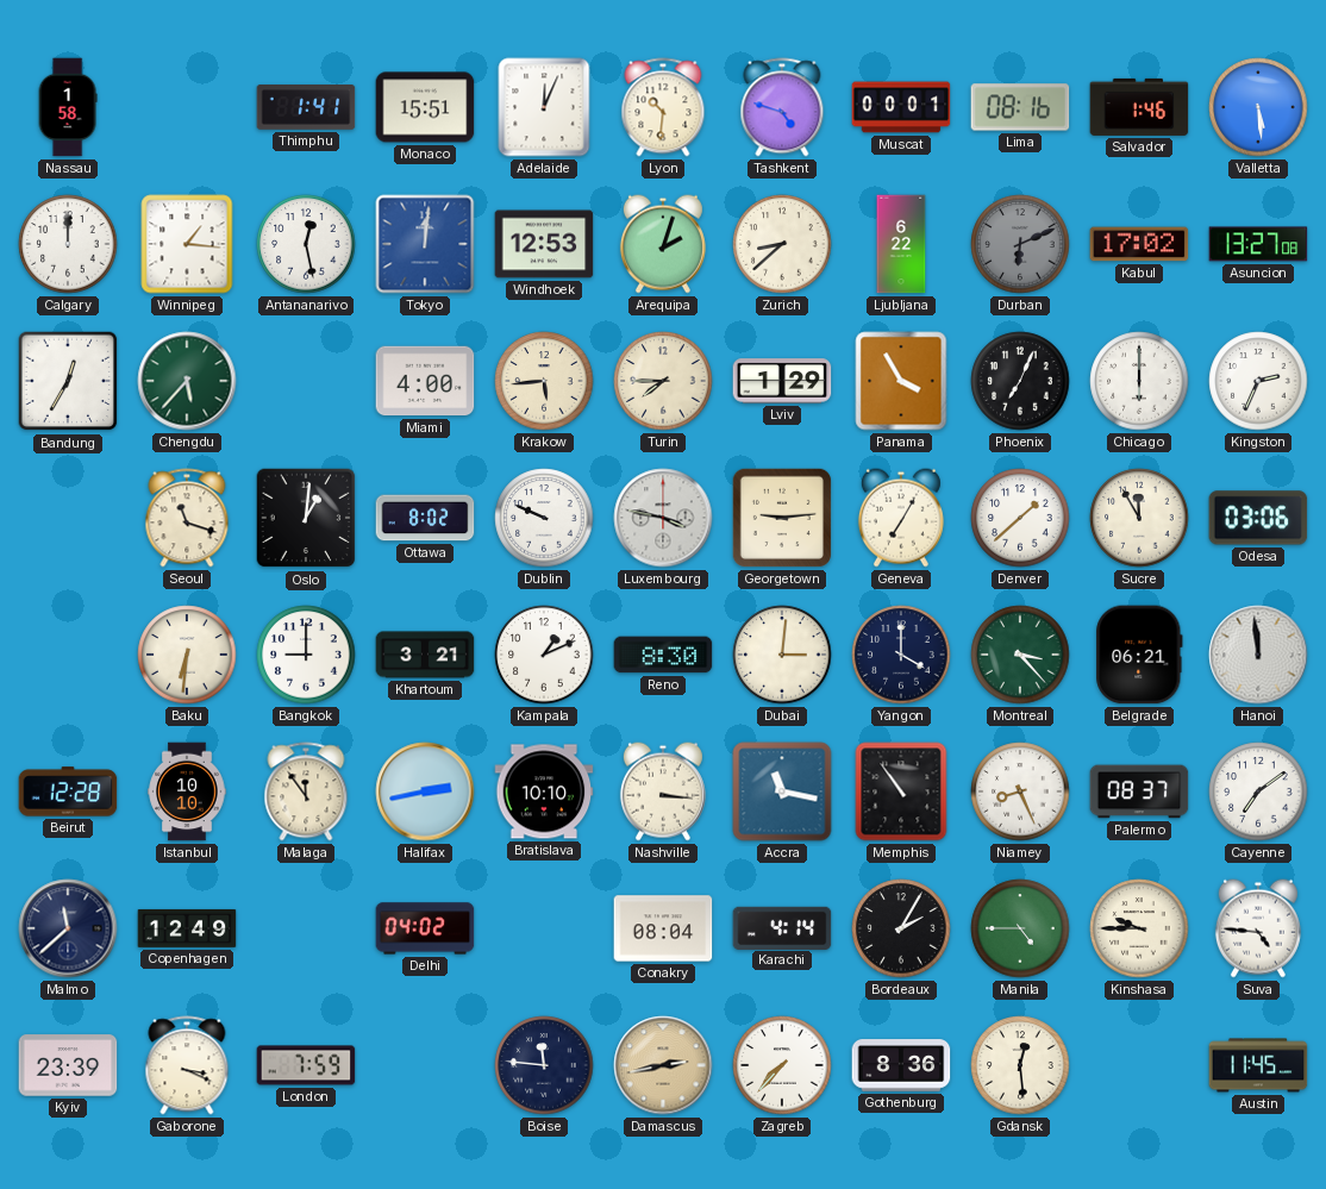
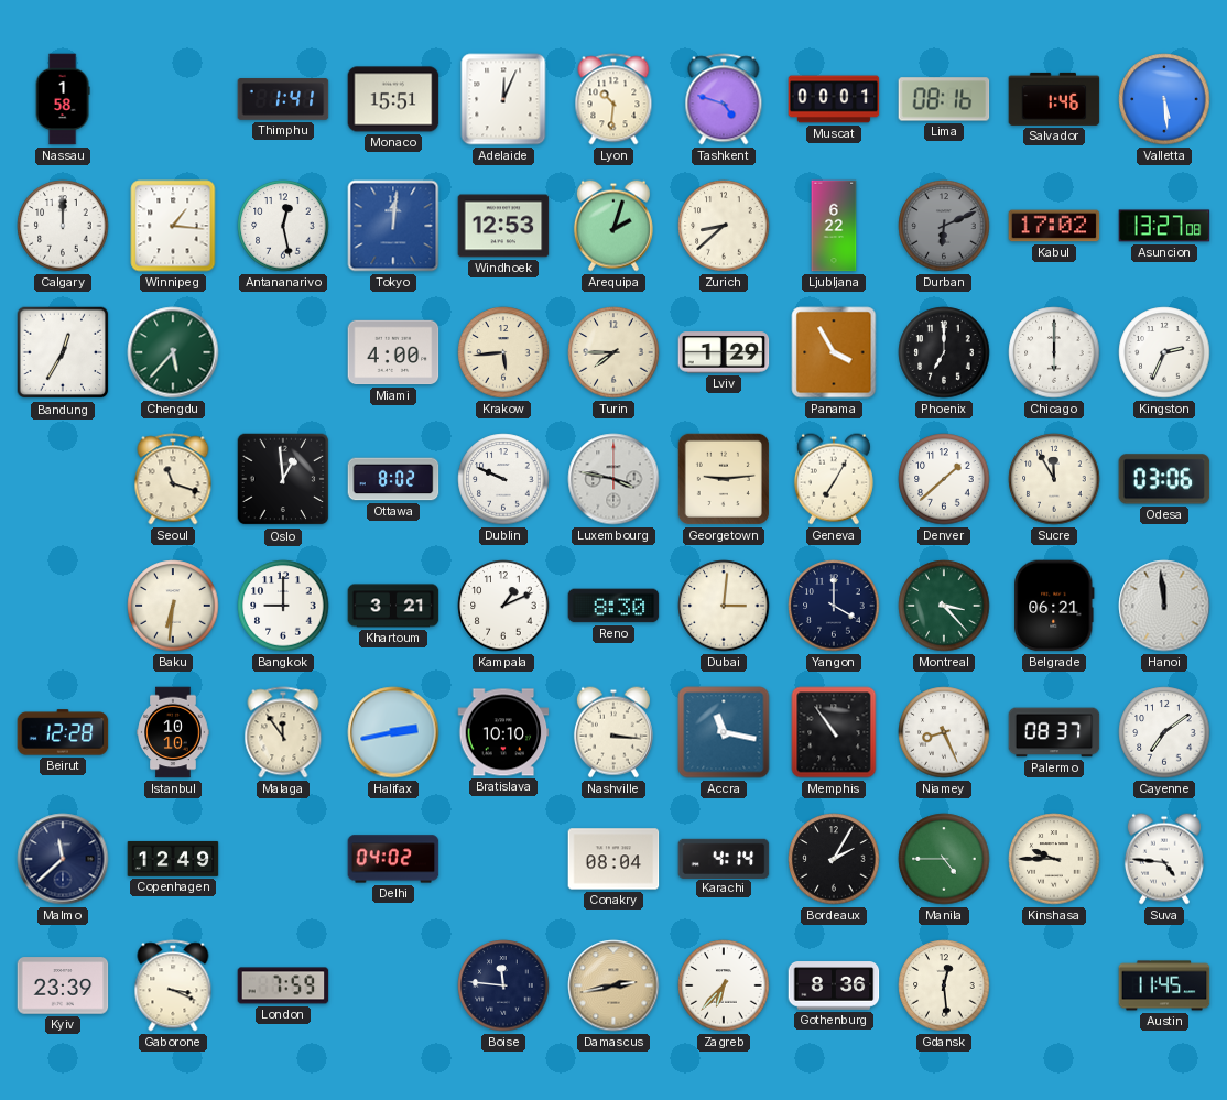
Phoenix: 7:04 -> 7:00
Oslo: 1:01 -> 12:59
Zagreb: 7:37 -> 6:37
